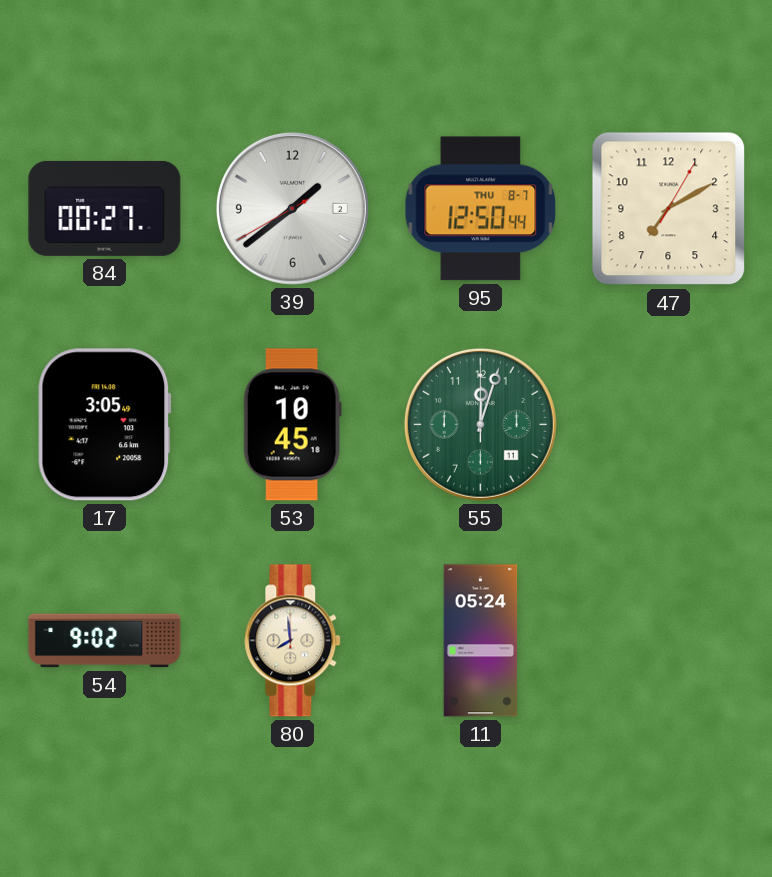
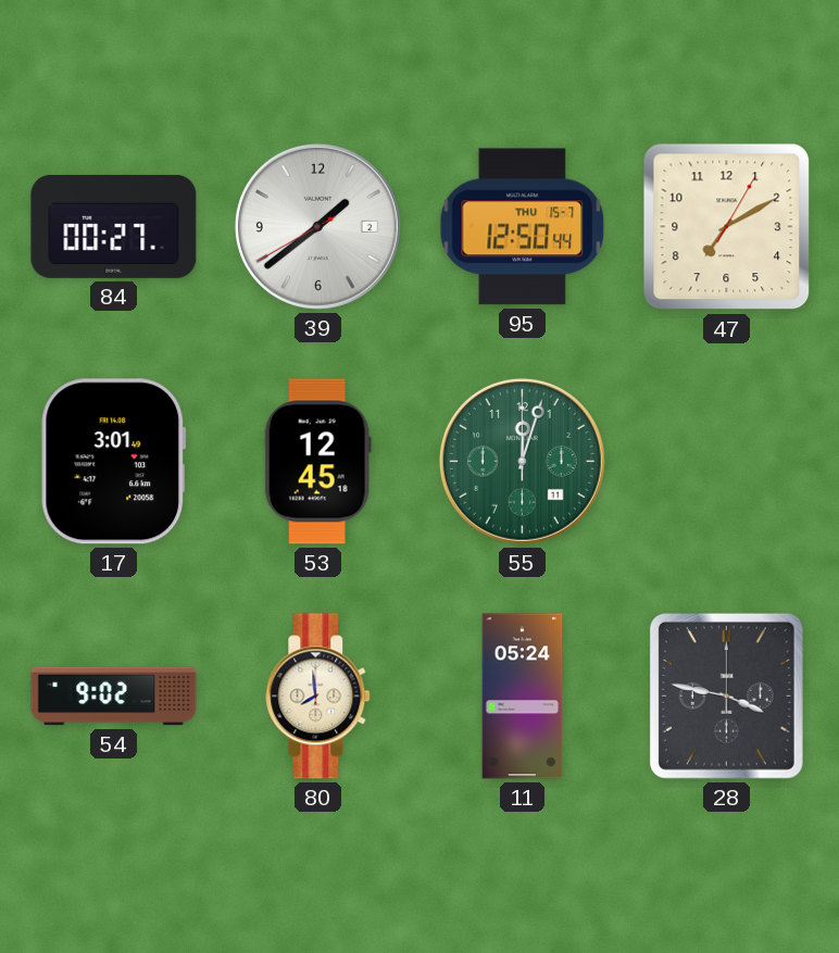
95 date: THU 8-7 -> THU 15-7
17: 3:05 -> 3:01
53: 10:45 -> 12:45
28: none -> 3:47
